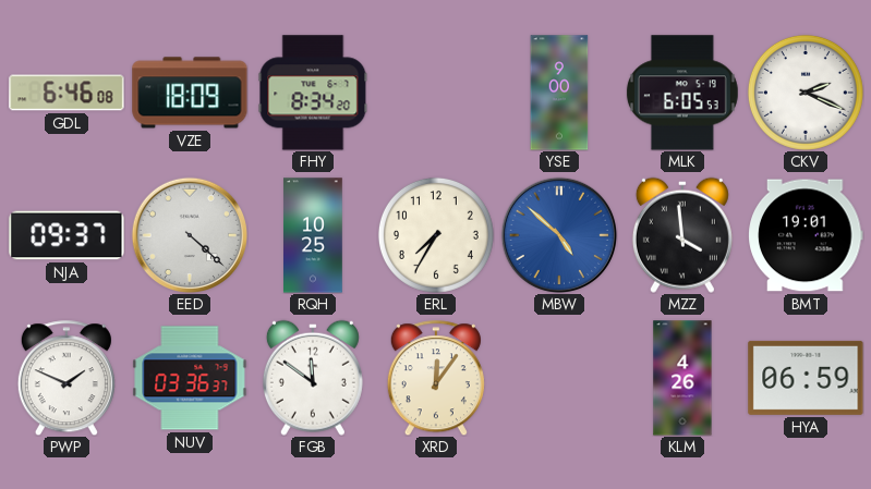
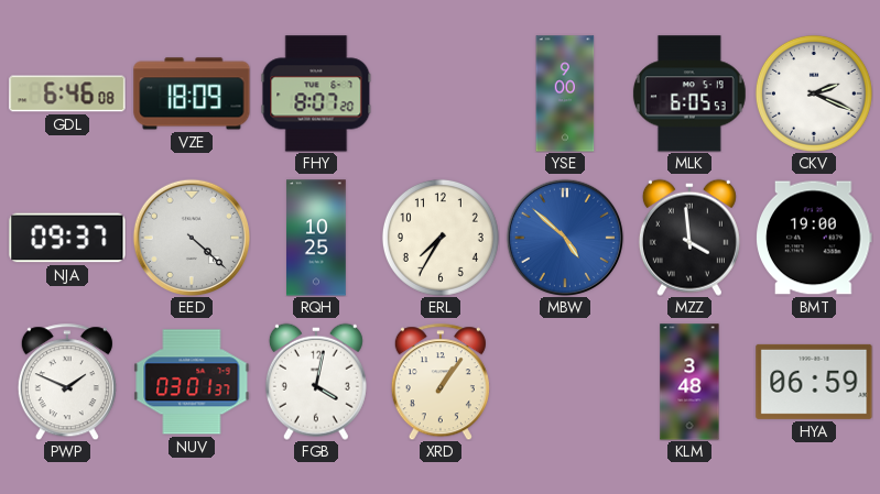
FHY: 8:34 -> 8:07
BMT: 19:01 -> 19:00
NUV: 03:36 -> 03:01
FGB: 11:51 -> 4:02
XRD: 12:06 -> 1:06
KLM: 4:26 -> 3:48
